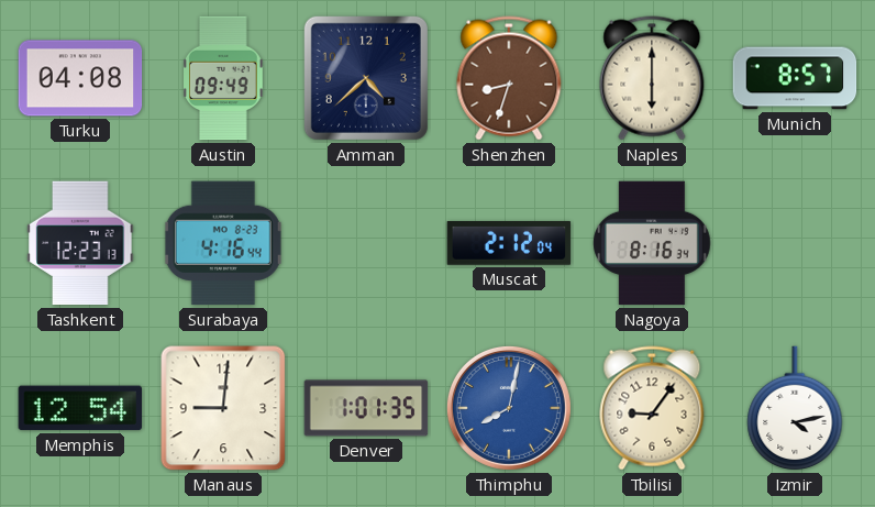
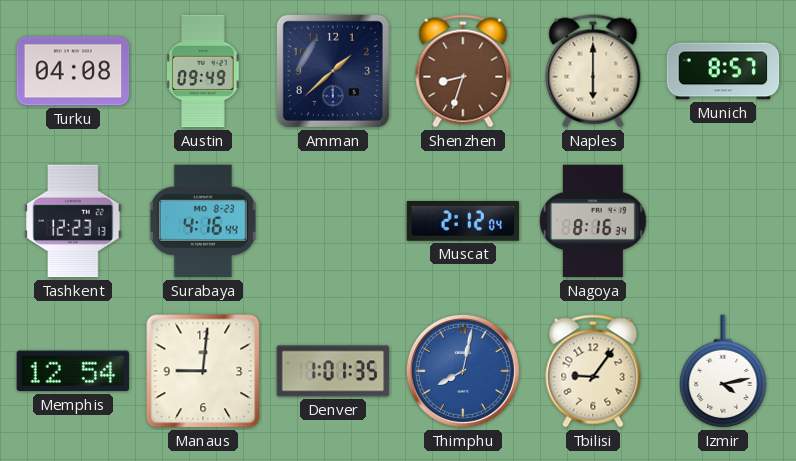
Amman: 4:38 -> 1:38
